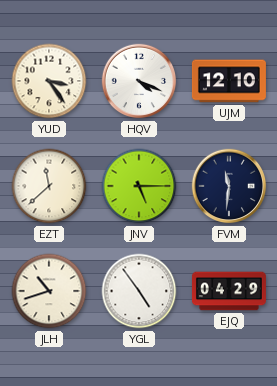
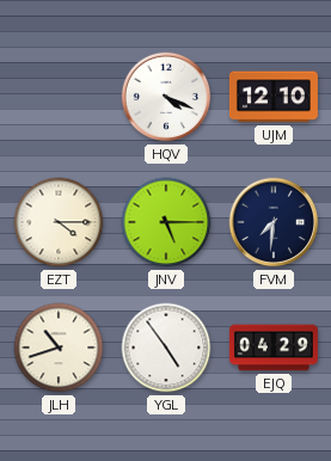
YUD: 3:24 -> none
EZT: 11:38 -> 4:15
FVM: 11:31 -> 7:31
